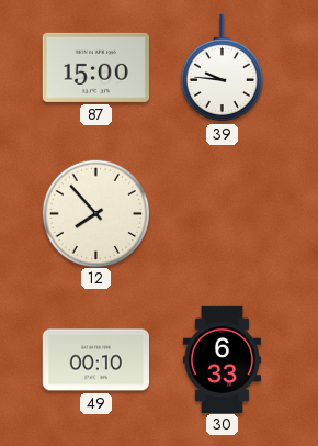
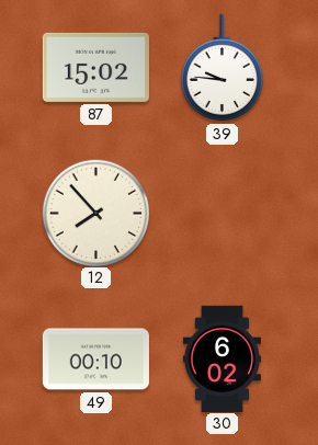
87: 15:00 -> 15:02
30: 6:33 -> 6:02
